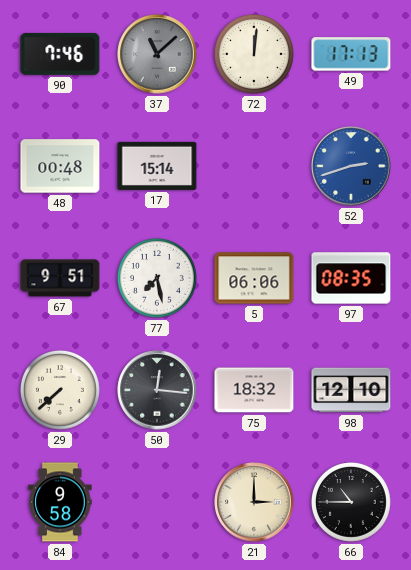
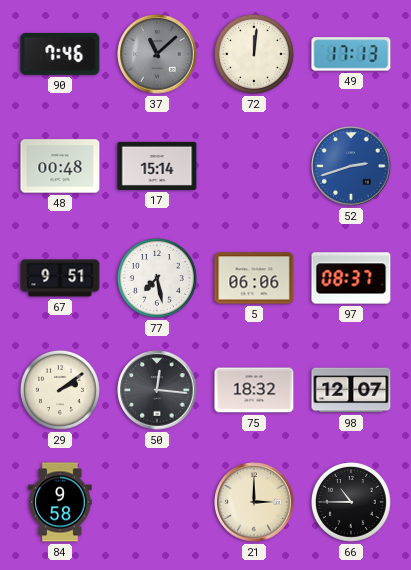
97: 08:35 -> 08:37
29: 7:38 -> 2:09
98: 12:10 -> 12:07
